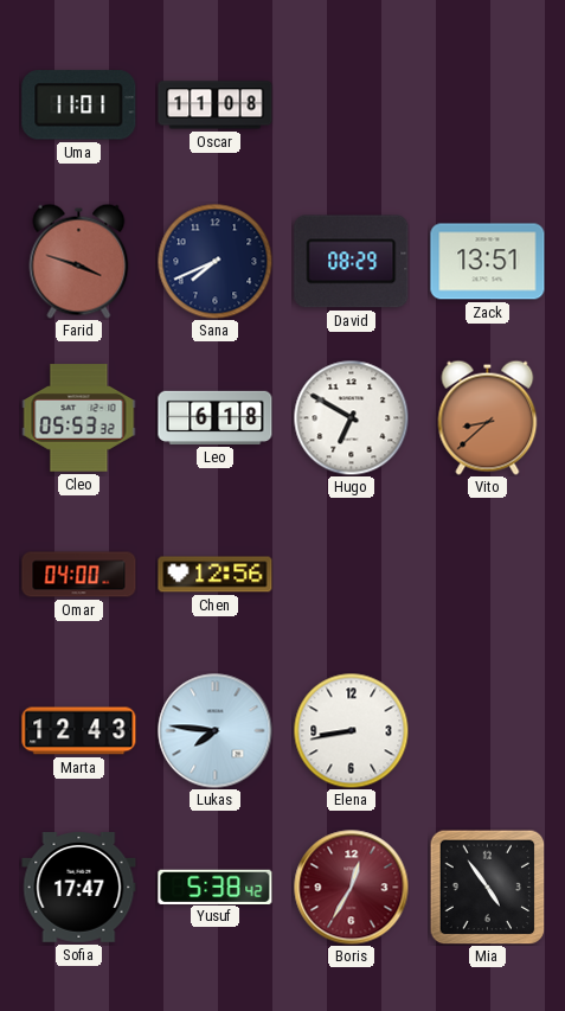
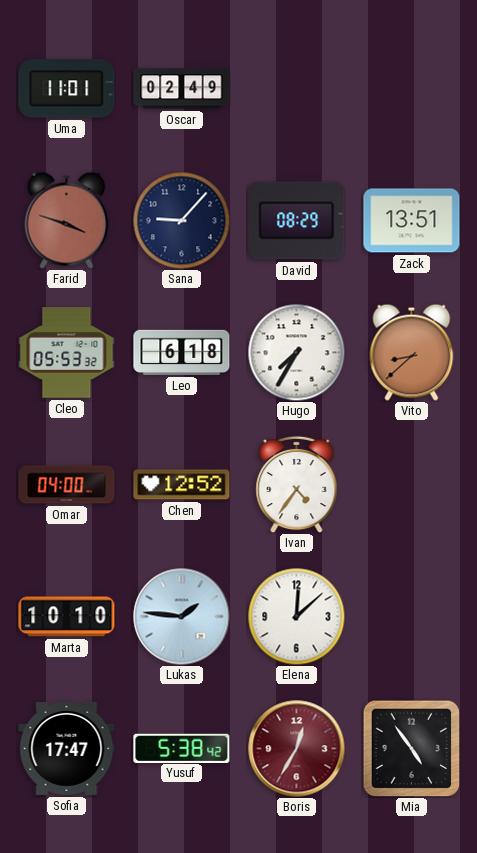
Oscar: 11:08 -> 02:49
Sana: 7:41 -> 9:07
Hugo: 6:50 -> 7:35
Chen: 12:56 -> 12:52
Ivan: none -> 4:36
Marta: 12:43 -> 10:10
Lukas: 7:46 -> 1:46
Elena: 8:43 -> 12:08
